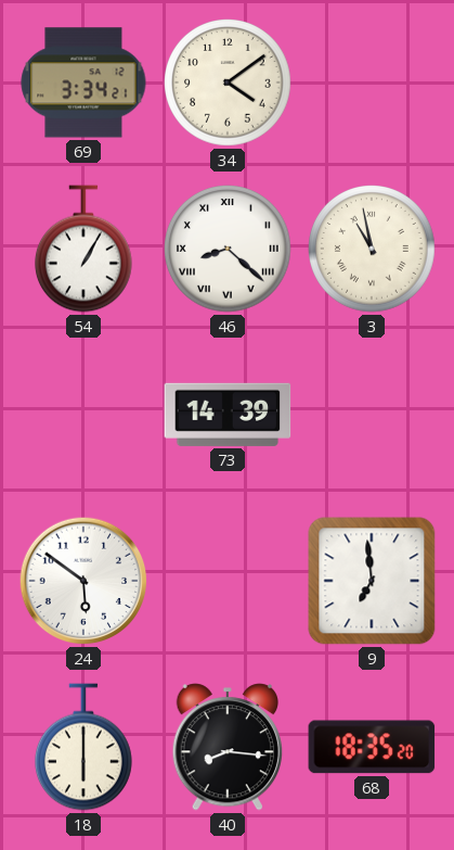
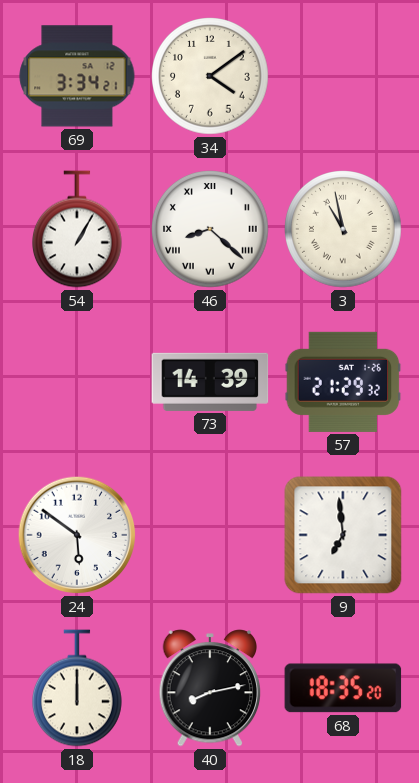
57: none -> 21:29
18: 6:00 -> 12:00
40: 8:16 -> 8:13
